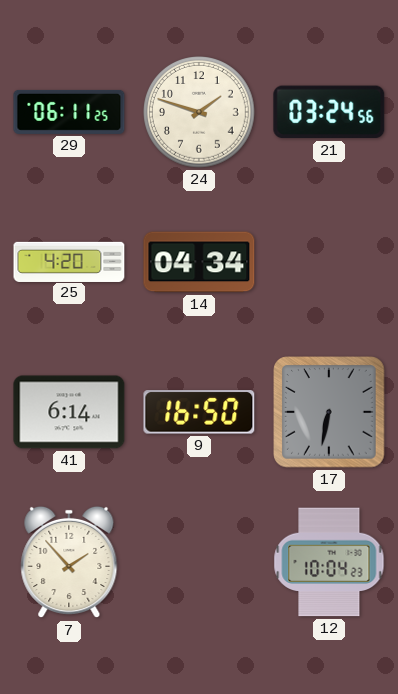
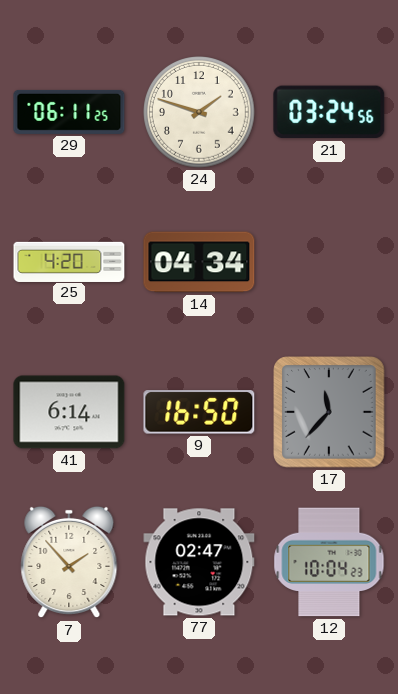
17: 6:32 -> 11:37
77: none -> 02:47
